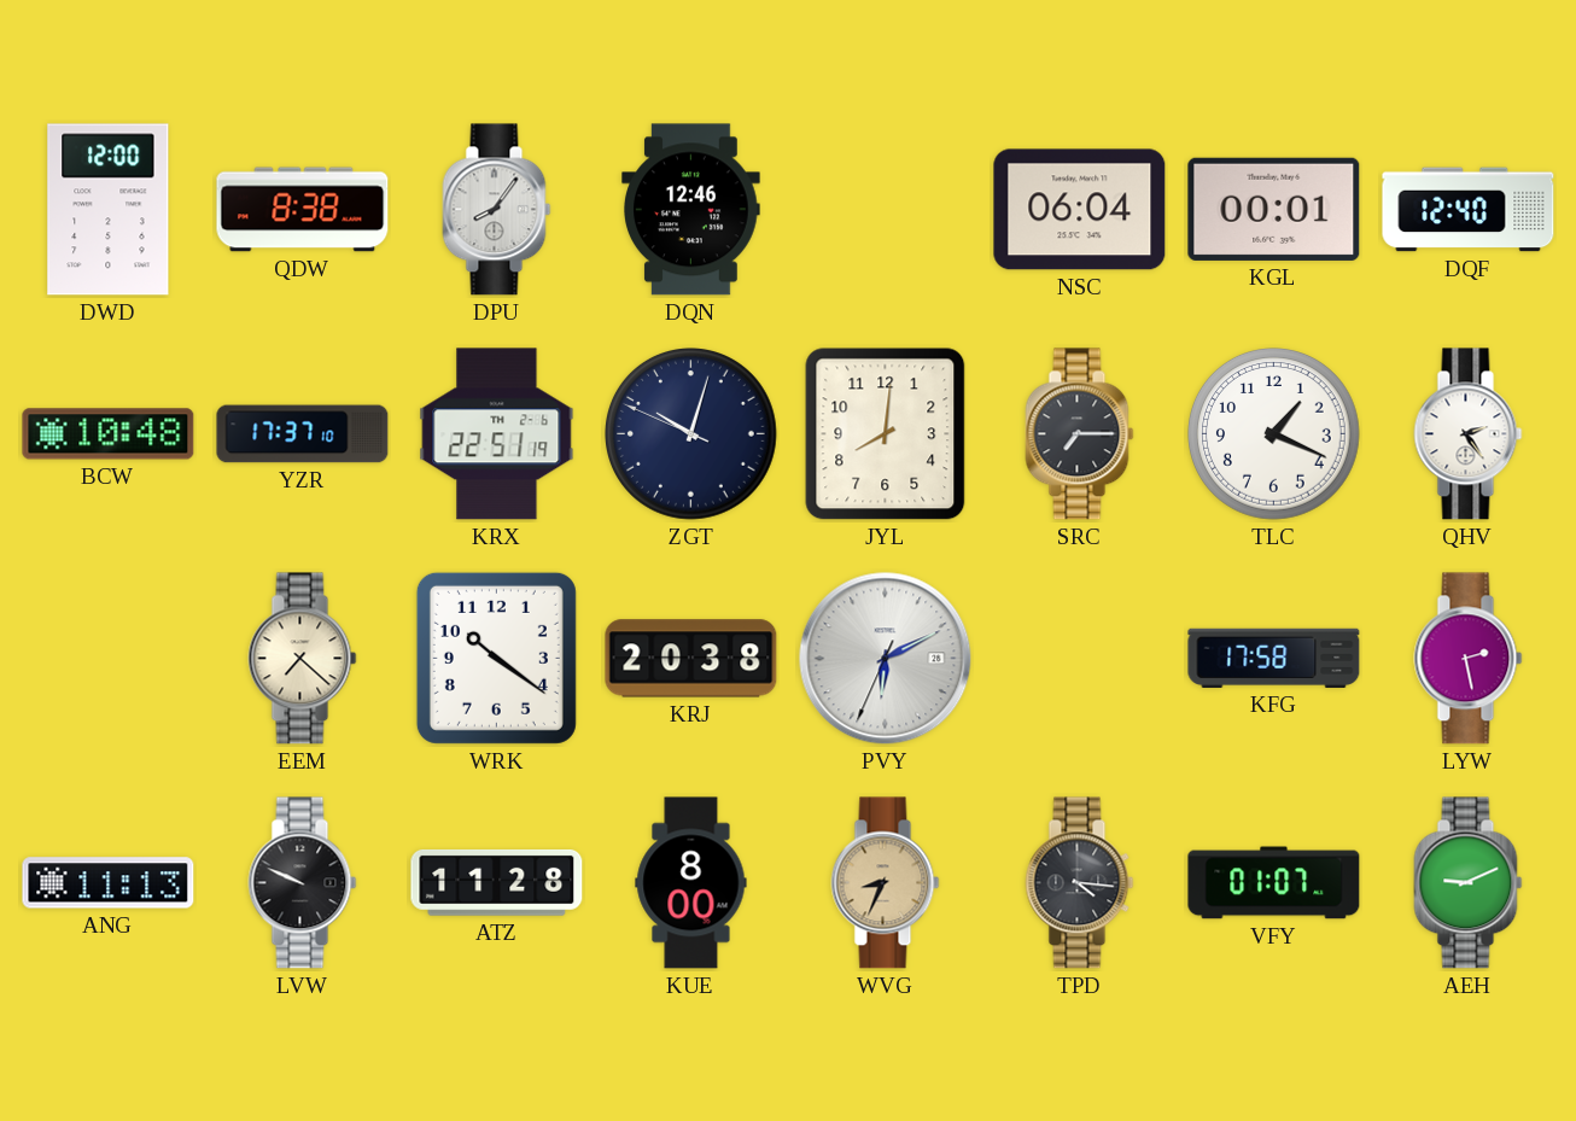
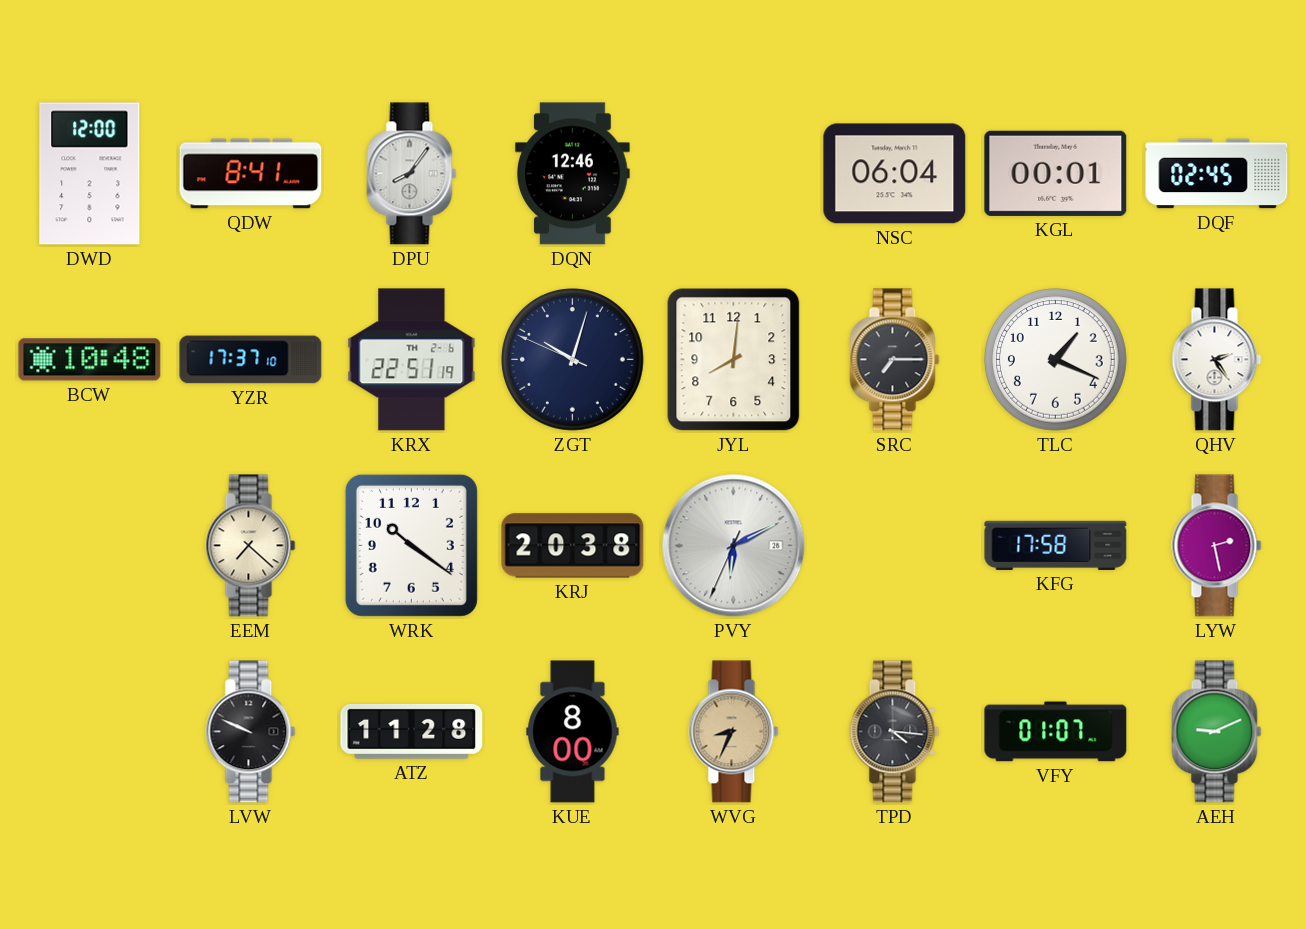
QDW: 8:38 -> 8:41
DQF: 12:40 -> 02:45
ANG: 11:13 -> none
